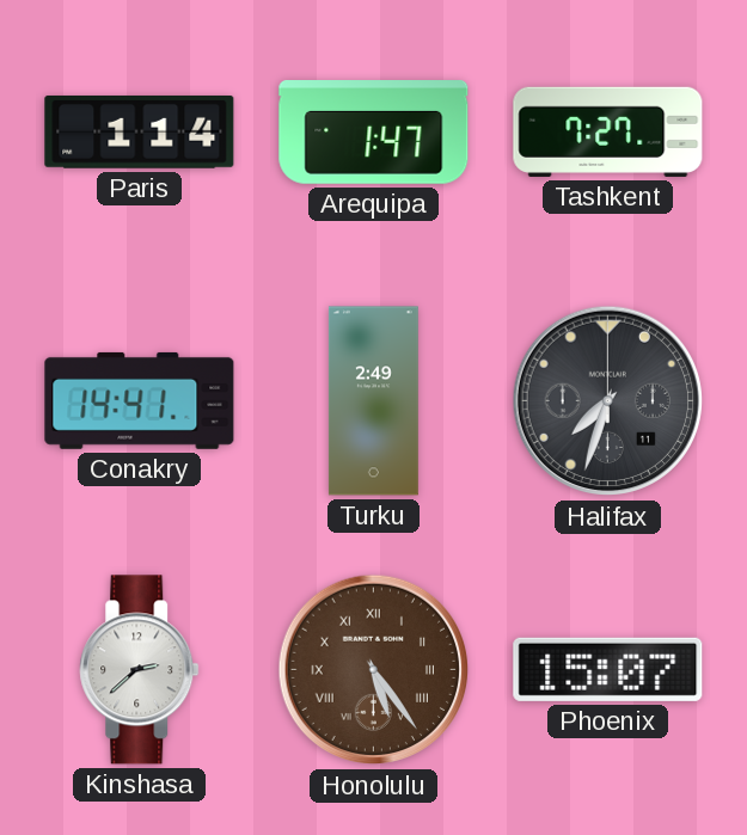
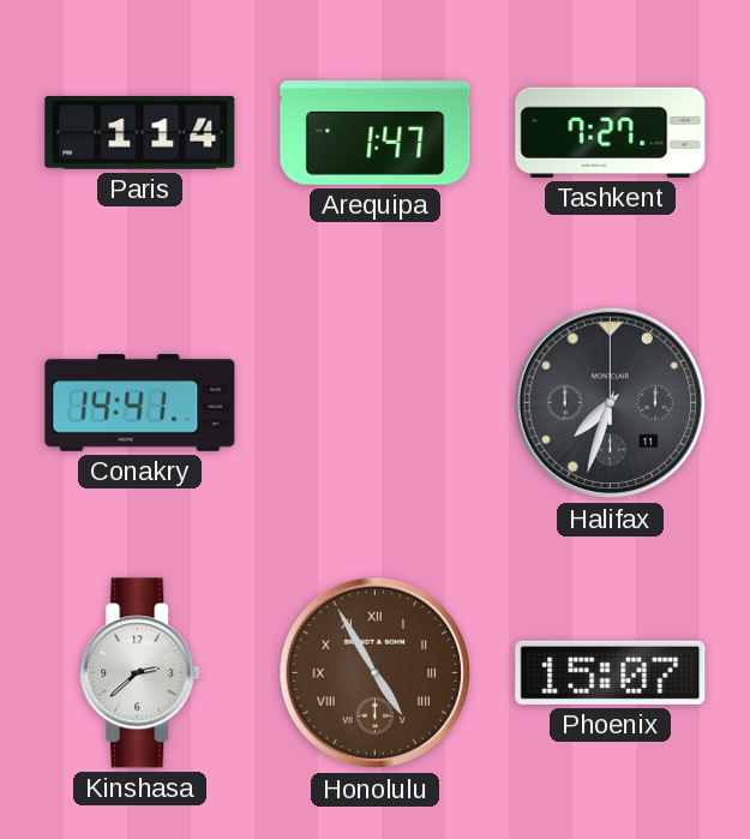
Turku: 2:49 -> none
Honolulu: 5:24 -> 4:55
